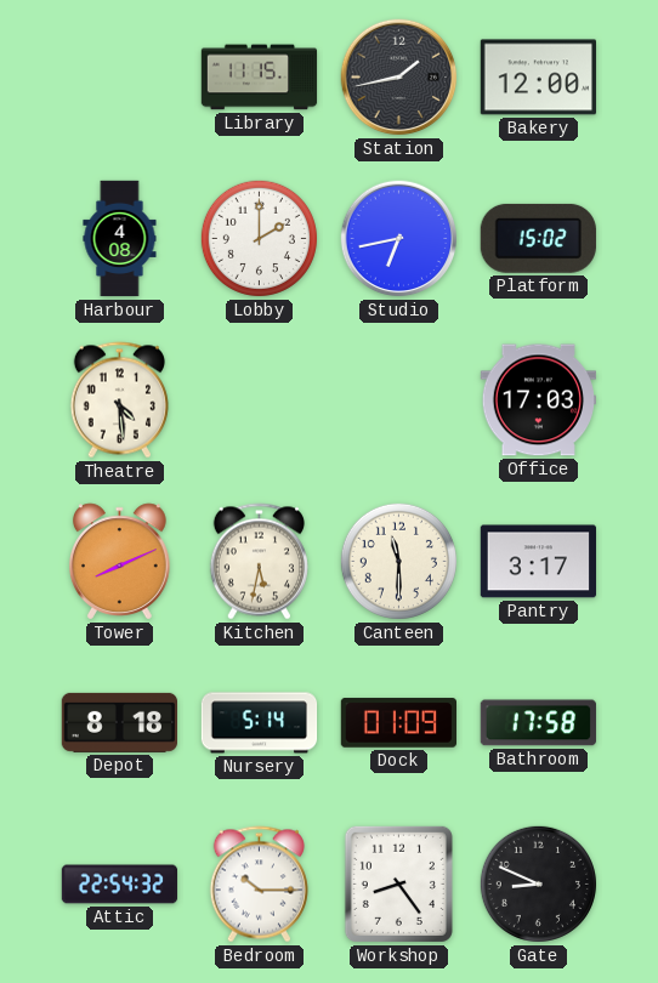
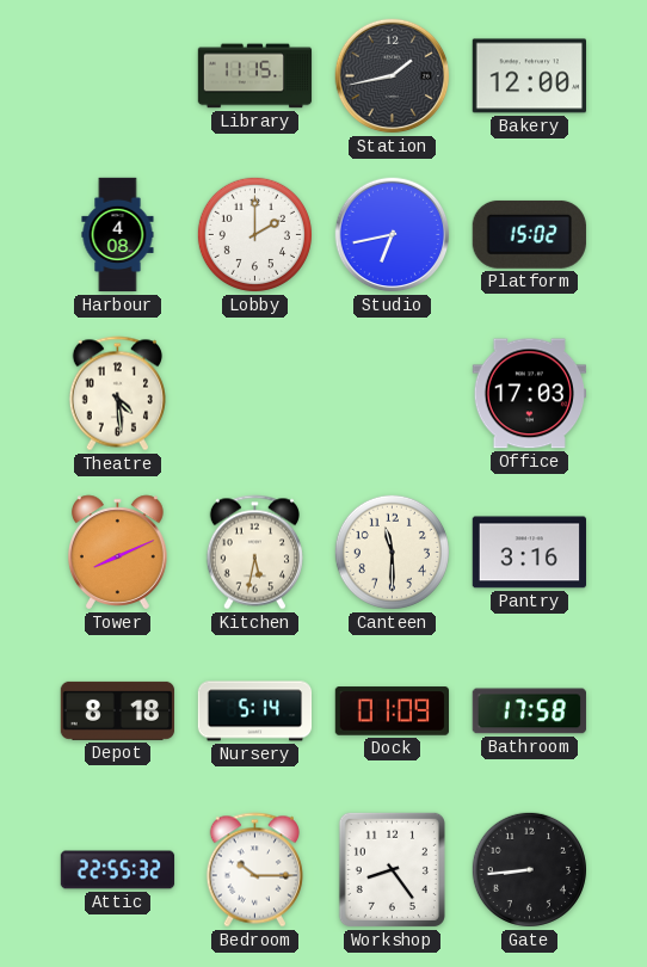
Pantry: 3:17 -> 3:16
Attic: 22:54 -> 22:55
Gate: 8:49 -> 8:44
